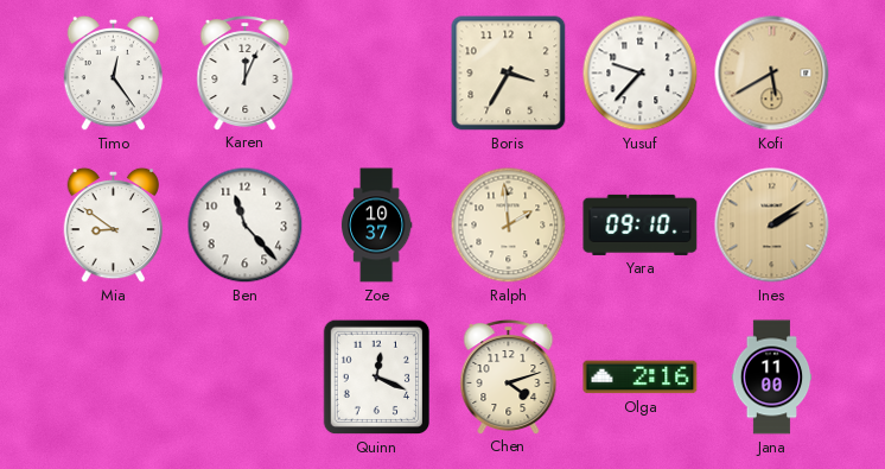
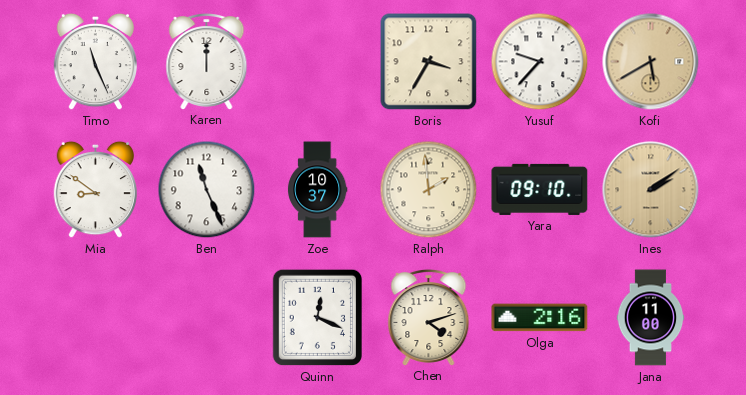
Timo: 12:24 -> 11:26
Karen: 12:04 -> 12:00
Ben: 11:23 -> 11:26
